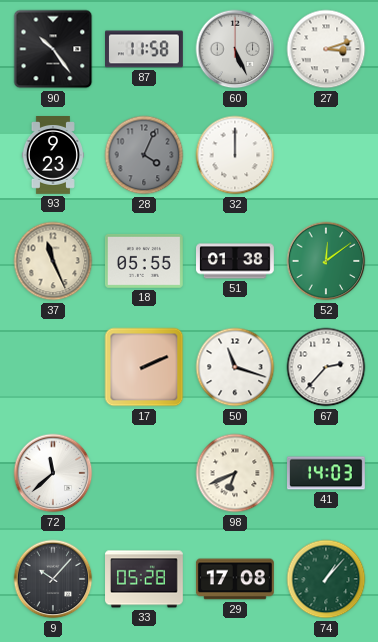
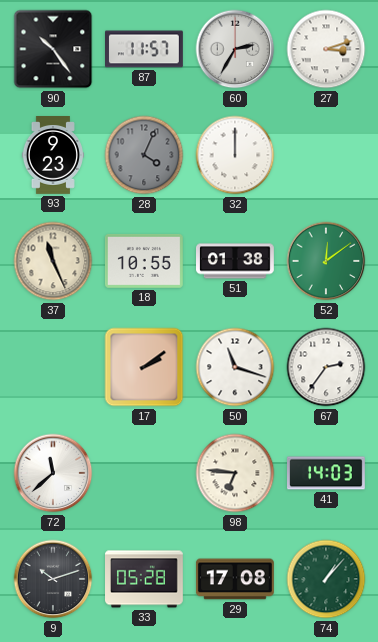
87: 11:58 -> 11:57
60: 5:26 -> 2:35
18: 05:55 -> 10:55
17: 2:11 -> 2:09
67: 2:37 -> 2:36
98: 6:41 -> 6:46
9: 10:07 -> 10:12
